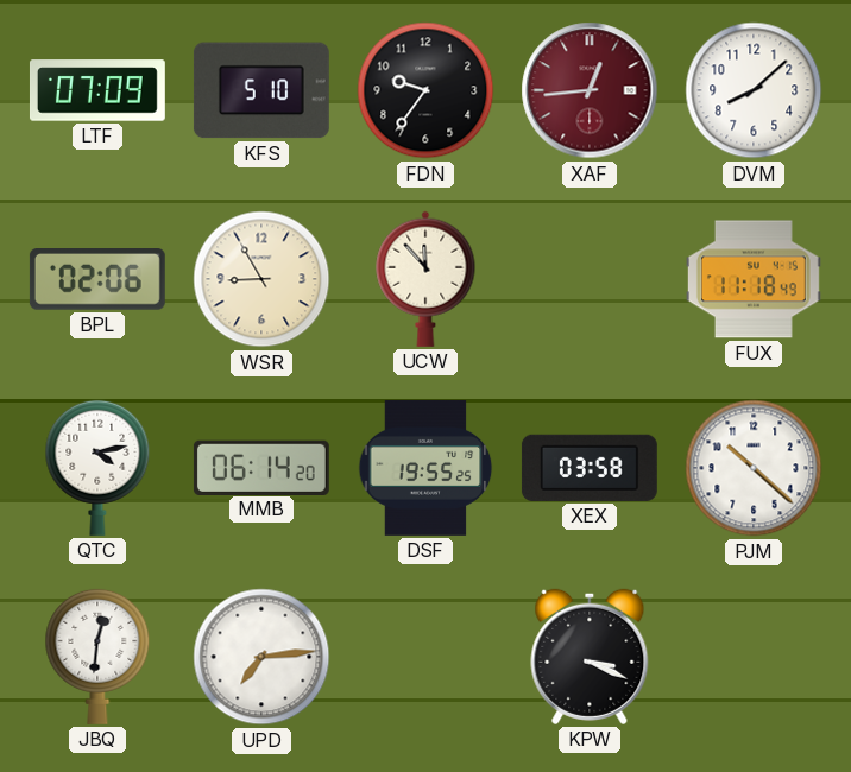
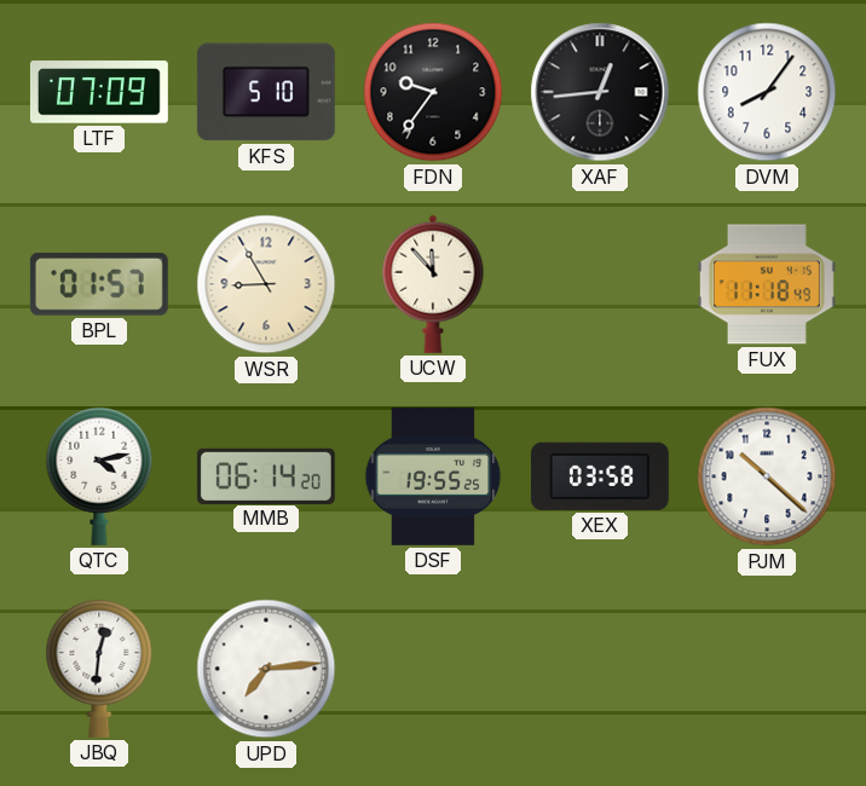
XAF dial: burgundy -> black
DVM: 8:08 -> 8:06
BPL: 02:06 -> 01:57
KPW: 3:19 -> none
